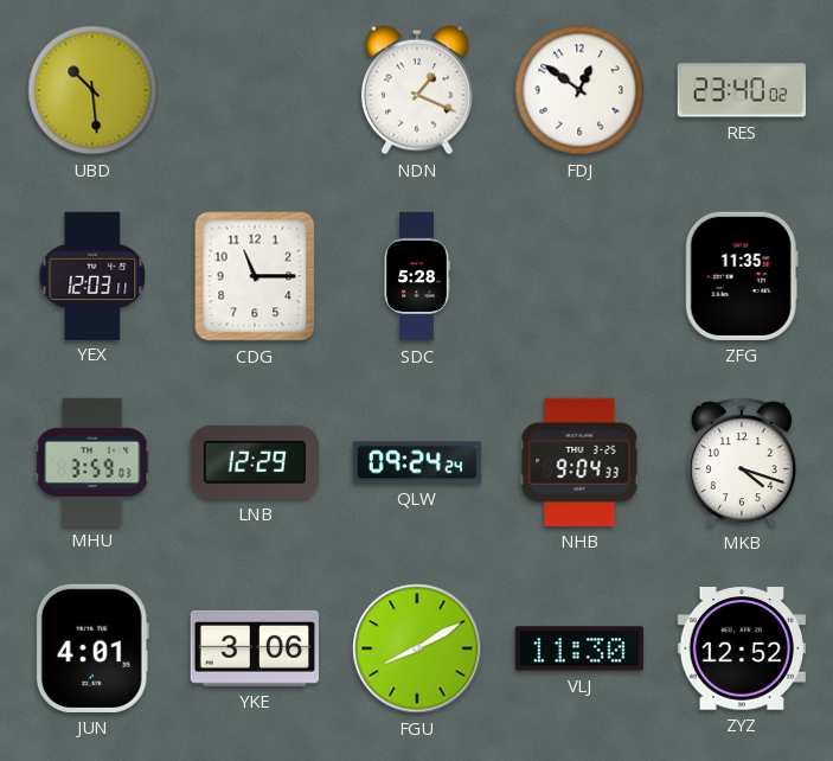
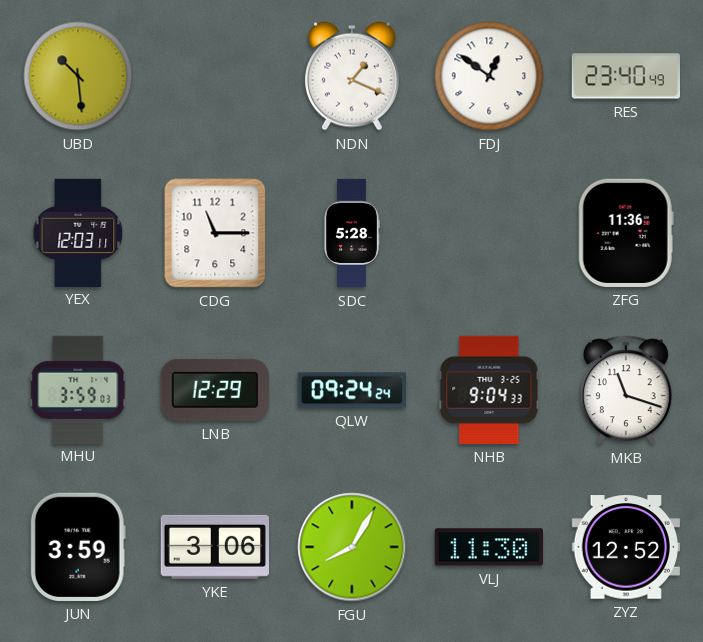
RES: 23:40:02 -> 23:40:49
ZFG: 11:35 -> 11:36
MKB: 4:18 -> 11:18
JUN: 4:01 -> 3:59
FGU: 8:10 -> 8:05
